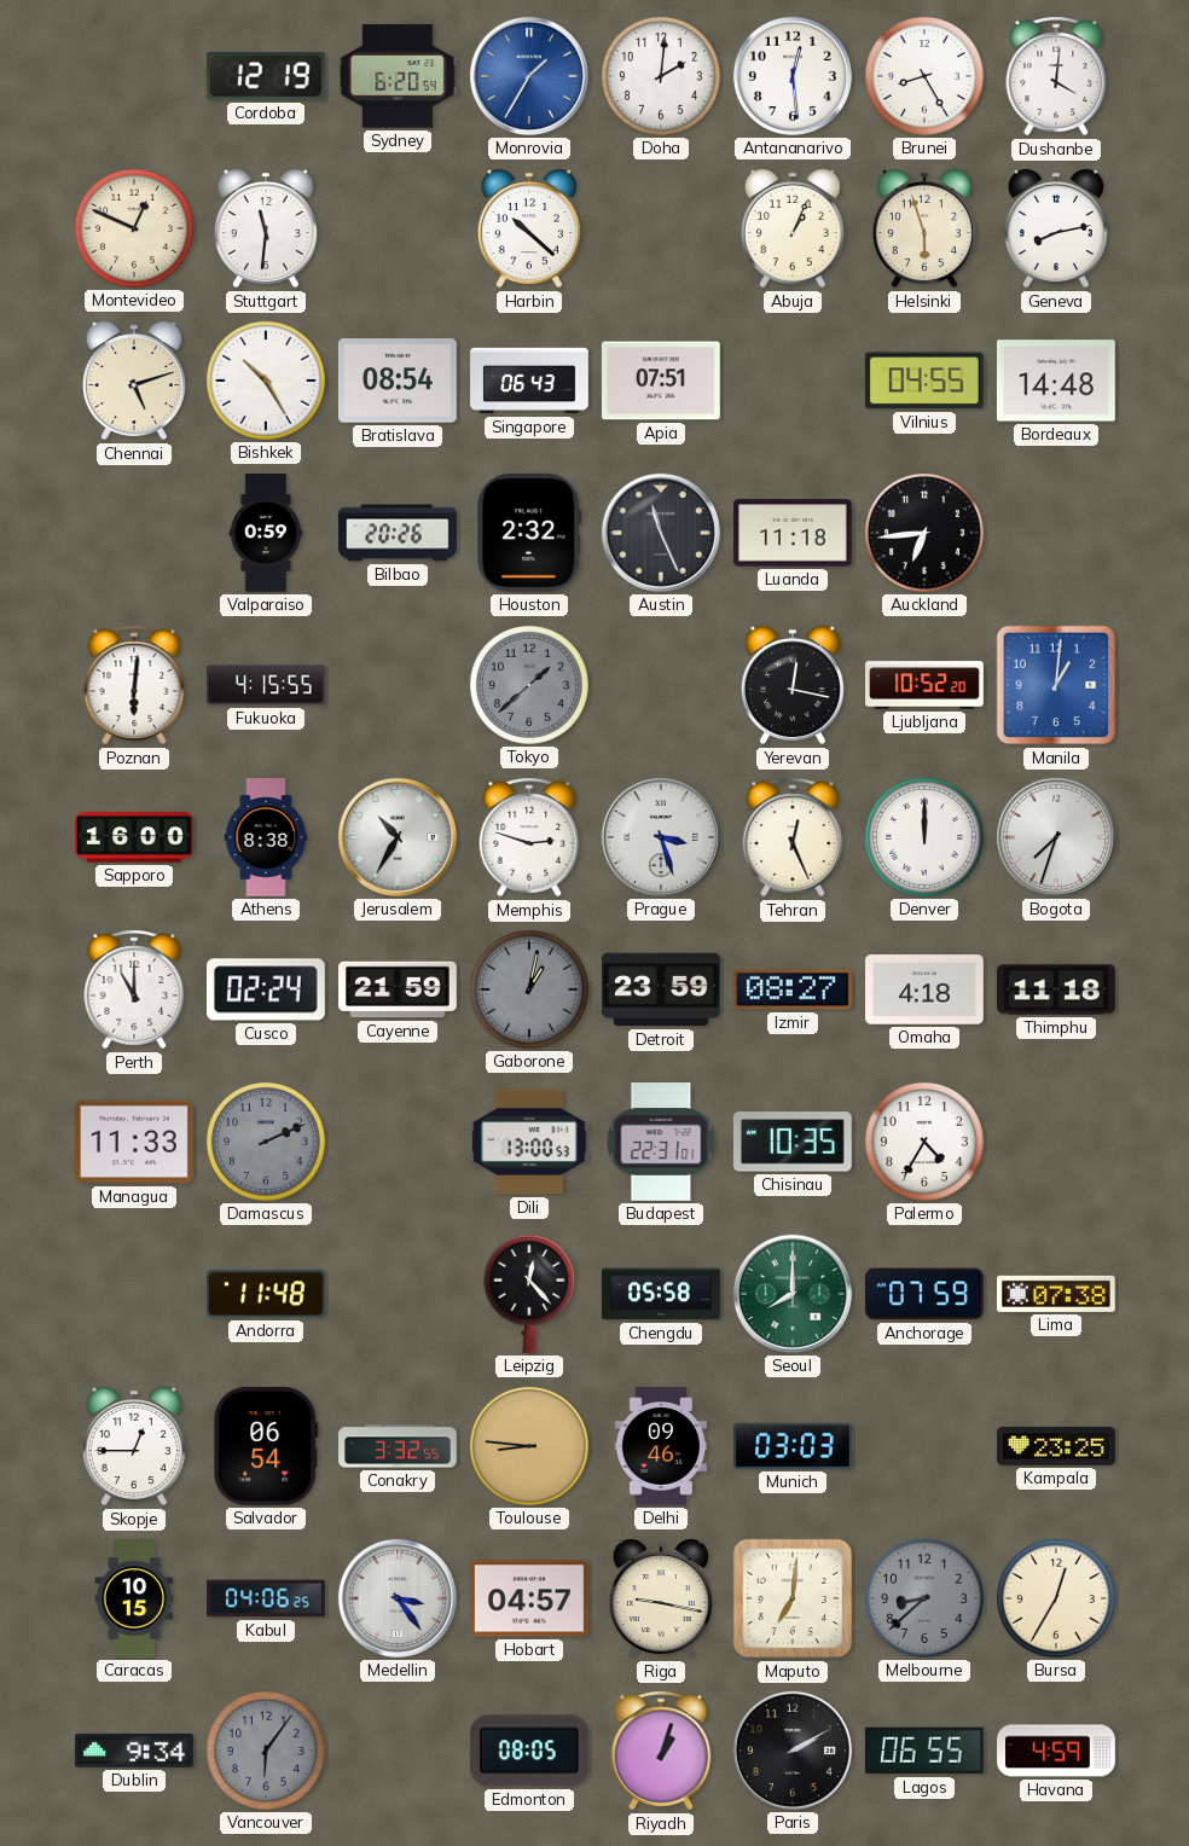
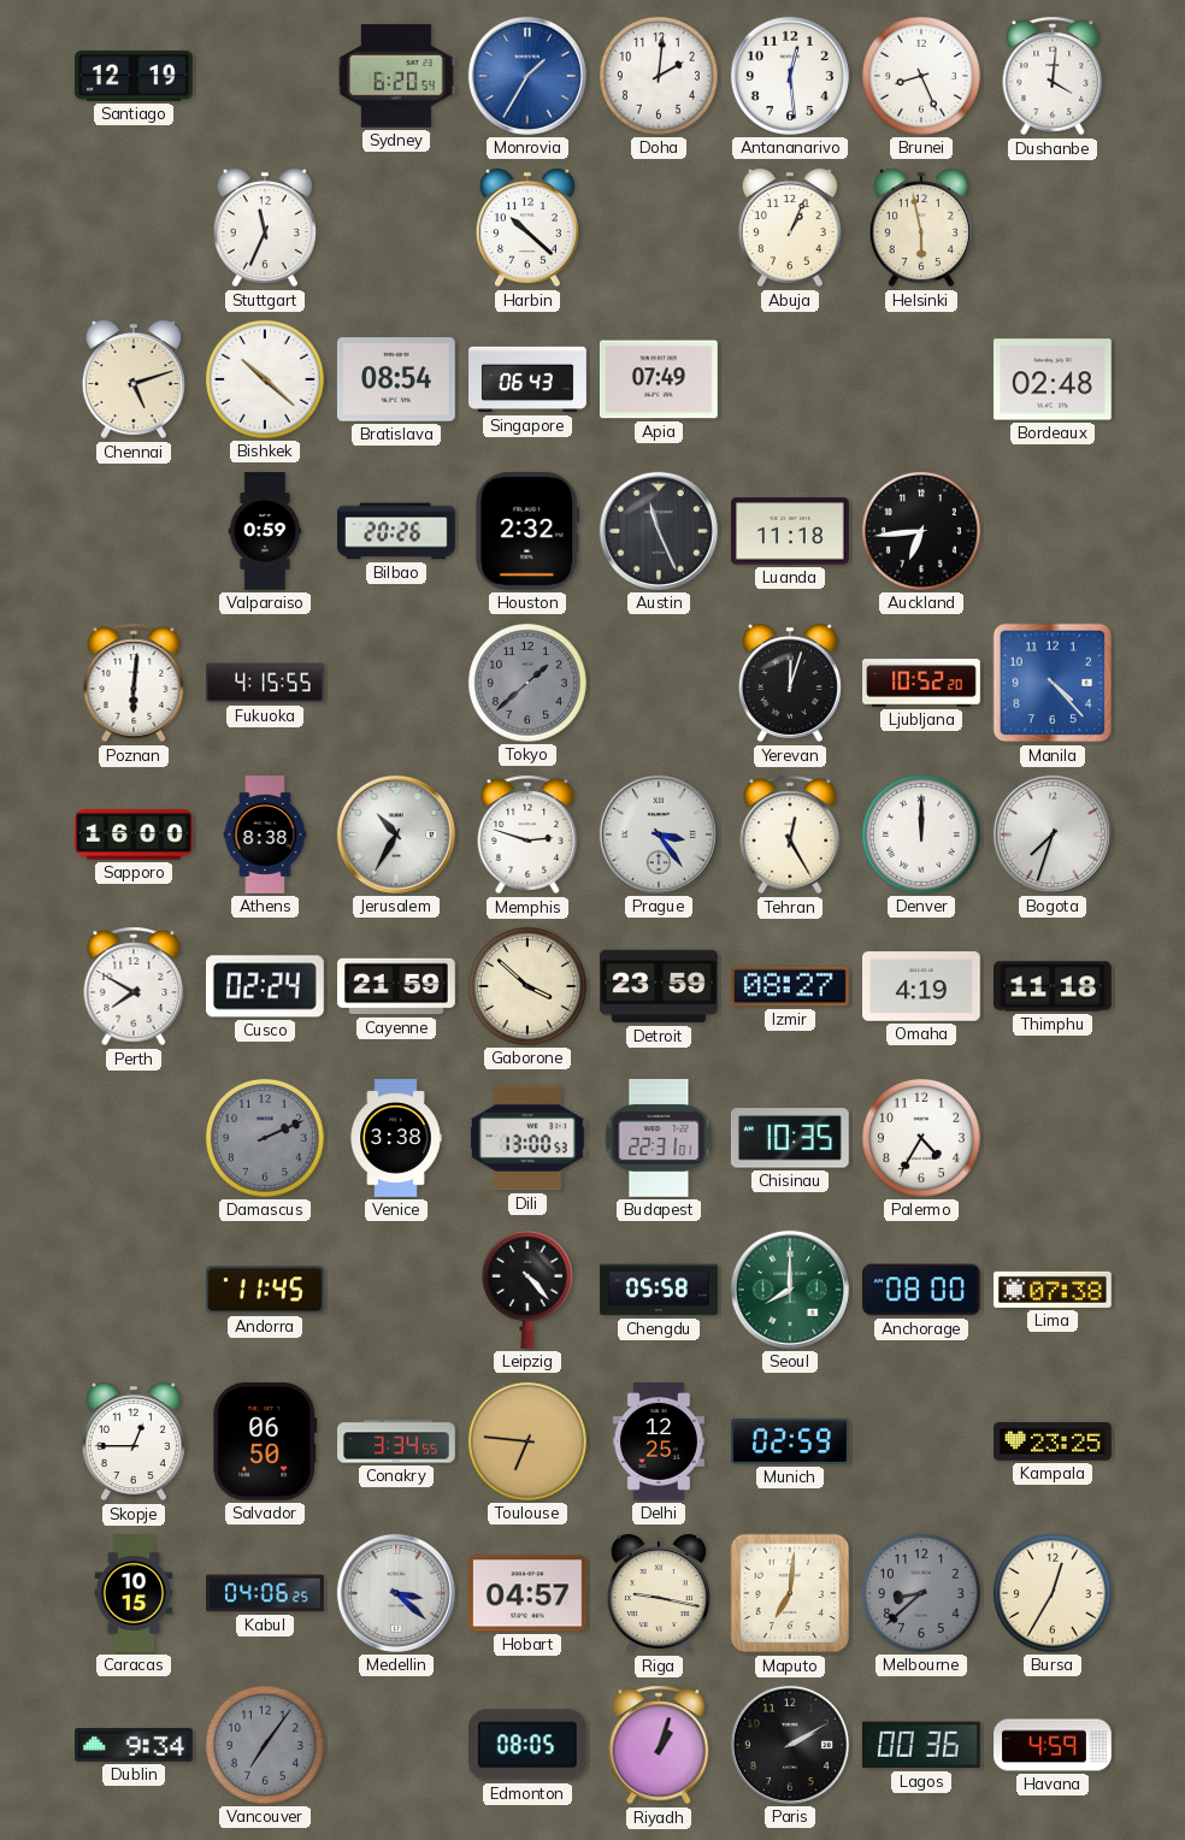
Santiago: none -> 12:19
Cordoba: 12:19 -> none
Brunei: 8:25 -> 8:26
Montevideo: 12:49 -> none
Stuttgart: 11:31 -> 11:34
Helsinki: 5:57 -> 5:58
Geneva: 8:13 -> none
Bishkek: 10:25 -> 10:22
Apia: 07:51 -> 07:49
Vilnius: 04:55 -> none
Bordeaux: 14:48 -> 02:48
Yerevan: 12:17 -> 12:03
Manila: 1:01 -> 4:23
Prague: 3:27 -> 3:24
Tehran: 12:26 -> 12:25
Perth: 11:00 -> 7:50
Gaborone: 1:02 -> 3:52
Gaborone dial: grey -> cream
Omaha: 4:18 -> 4:19
Managua: 11:33 -> none
Venice: none -> 3:38
Andorra: 11:48 -> 11:45
Leipzig: 12:23 -> 4:23
Anchorage: 07:59 -> 08:00
Salvador: 06:54 -> 06:50
Conakry: 3:32 -> 3:34
Toulouse: 8:46 -> 6:46
Delhi: 09:46 -> 12:25
Munich: 03:03 -> 02:59
Medellin: 3:24 -> 3:22
Vancouver: 6:06 -> 7:06
Lagos: 06:55 -> 00:36
